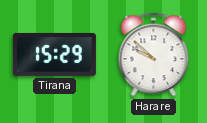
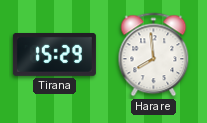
Harare: 9:52 -> 7:59
